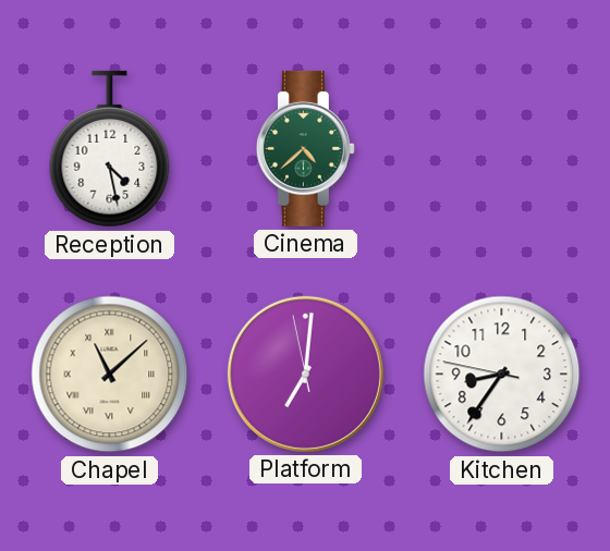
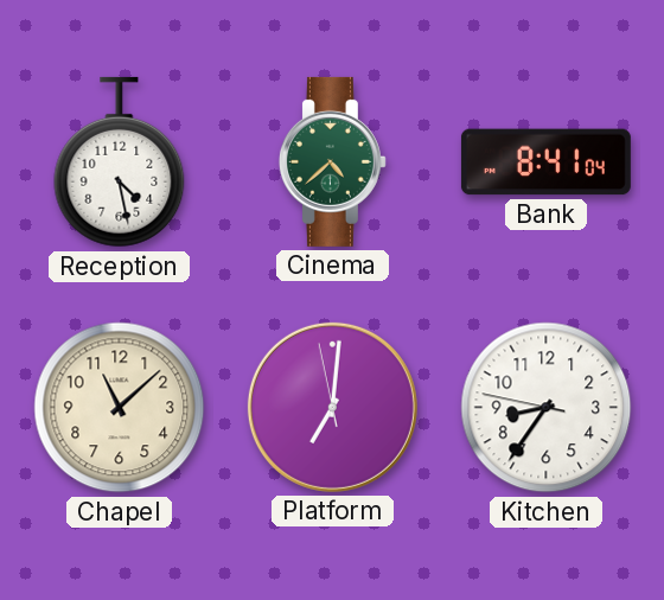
Bank: none -> 8:41
Chapel numerals: Roman -> Arabic
